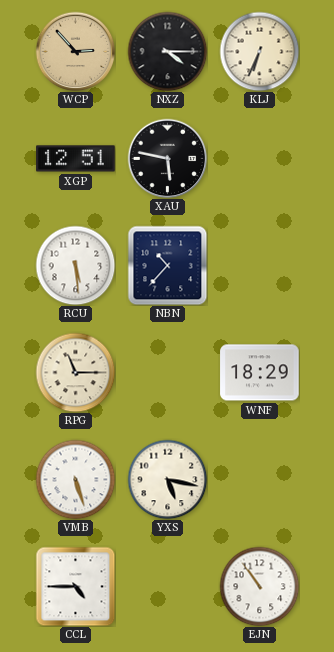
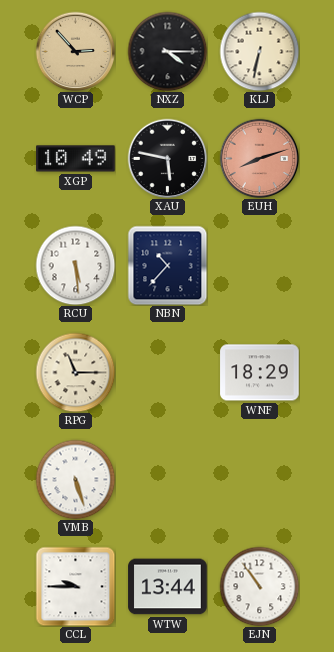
KLJ: 6:34 -> 6:32
XGP: 12:51 -> 10:49
EUH: none -> 8:12
YXS: 5:17 -> none
CCL: 4:45 -> 9:45
WTW: none -> 13:44
